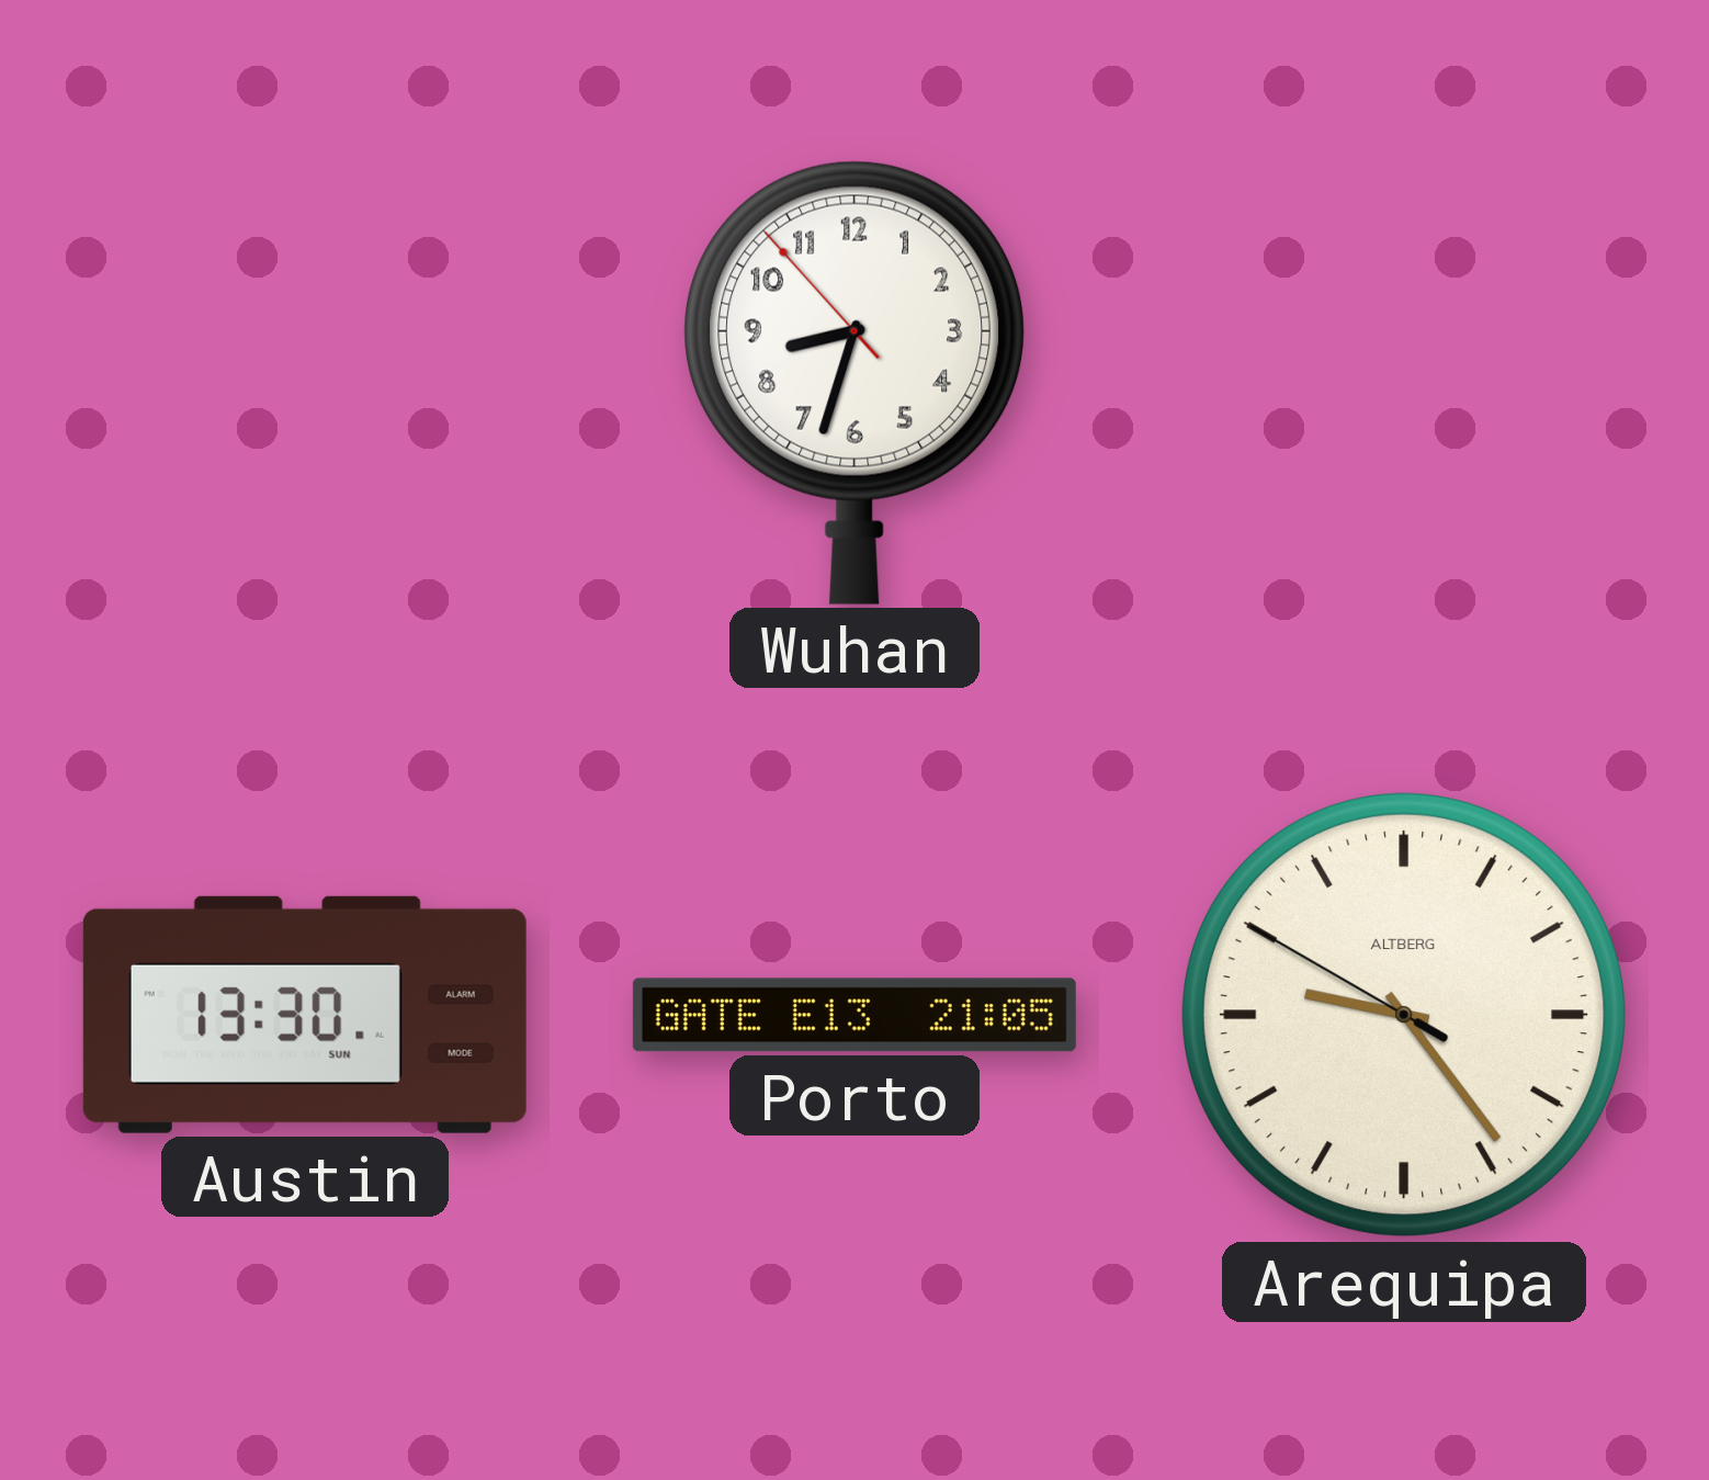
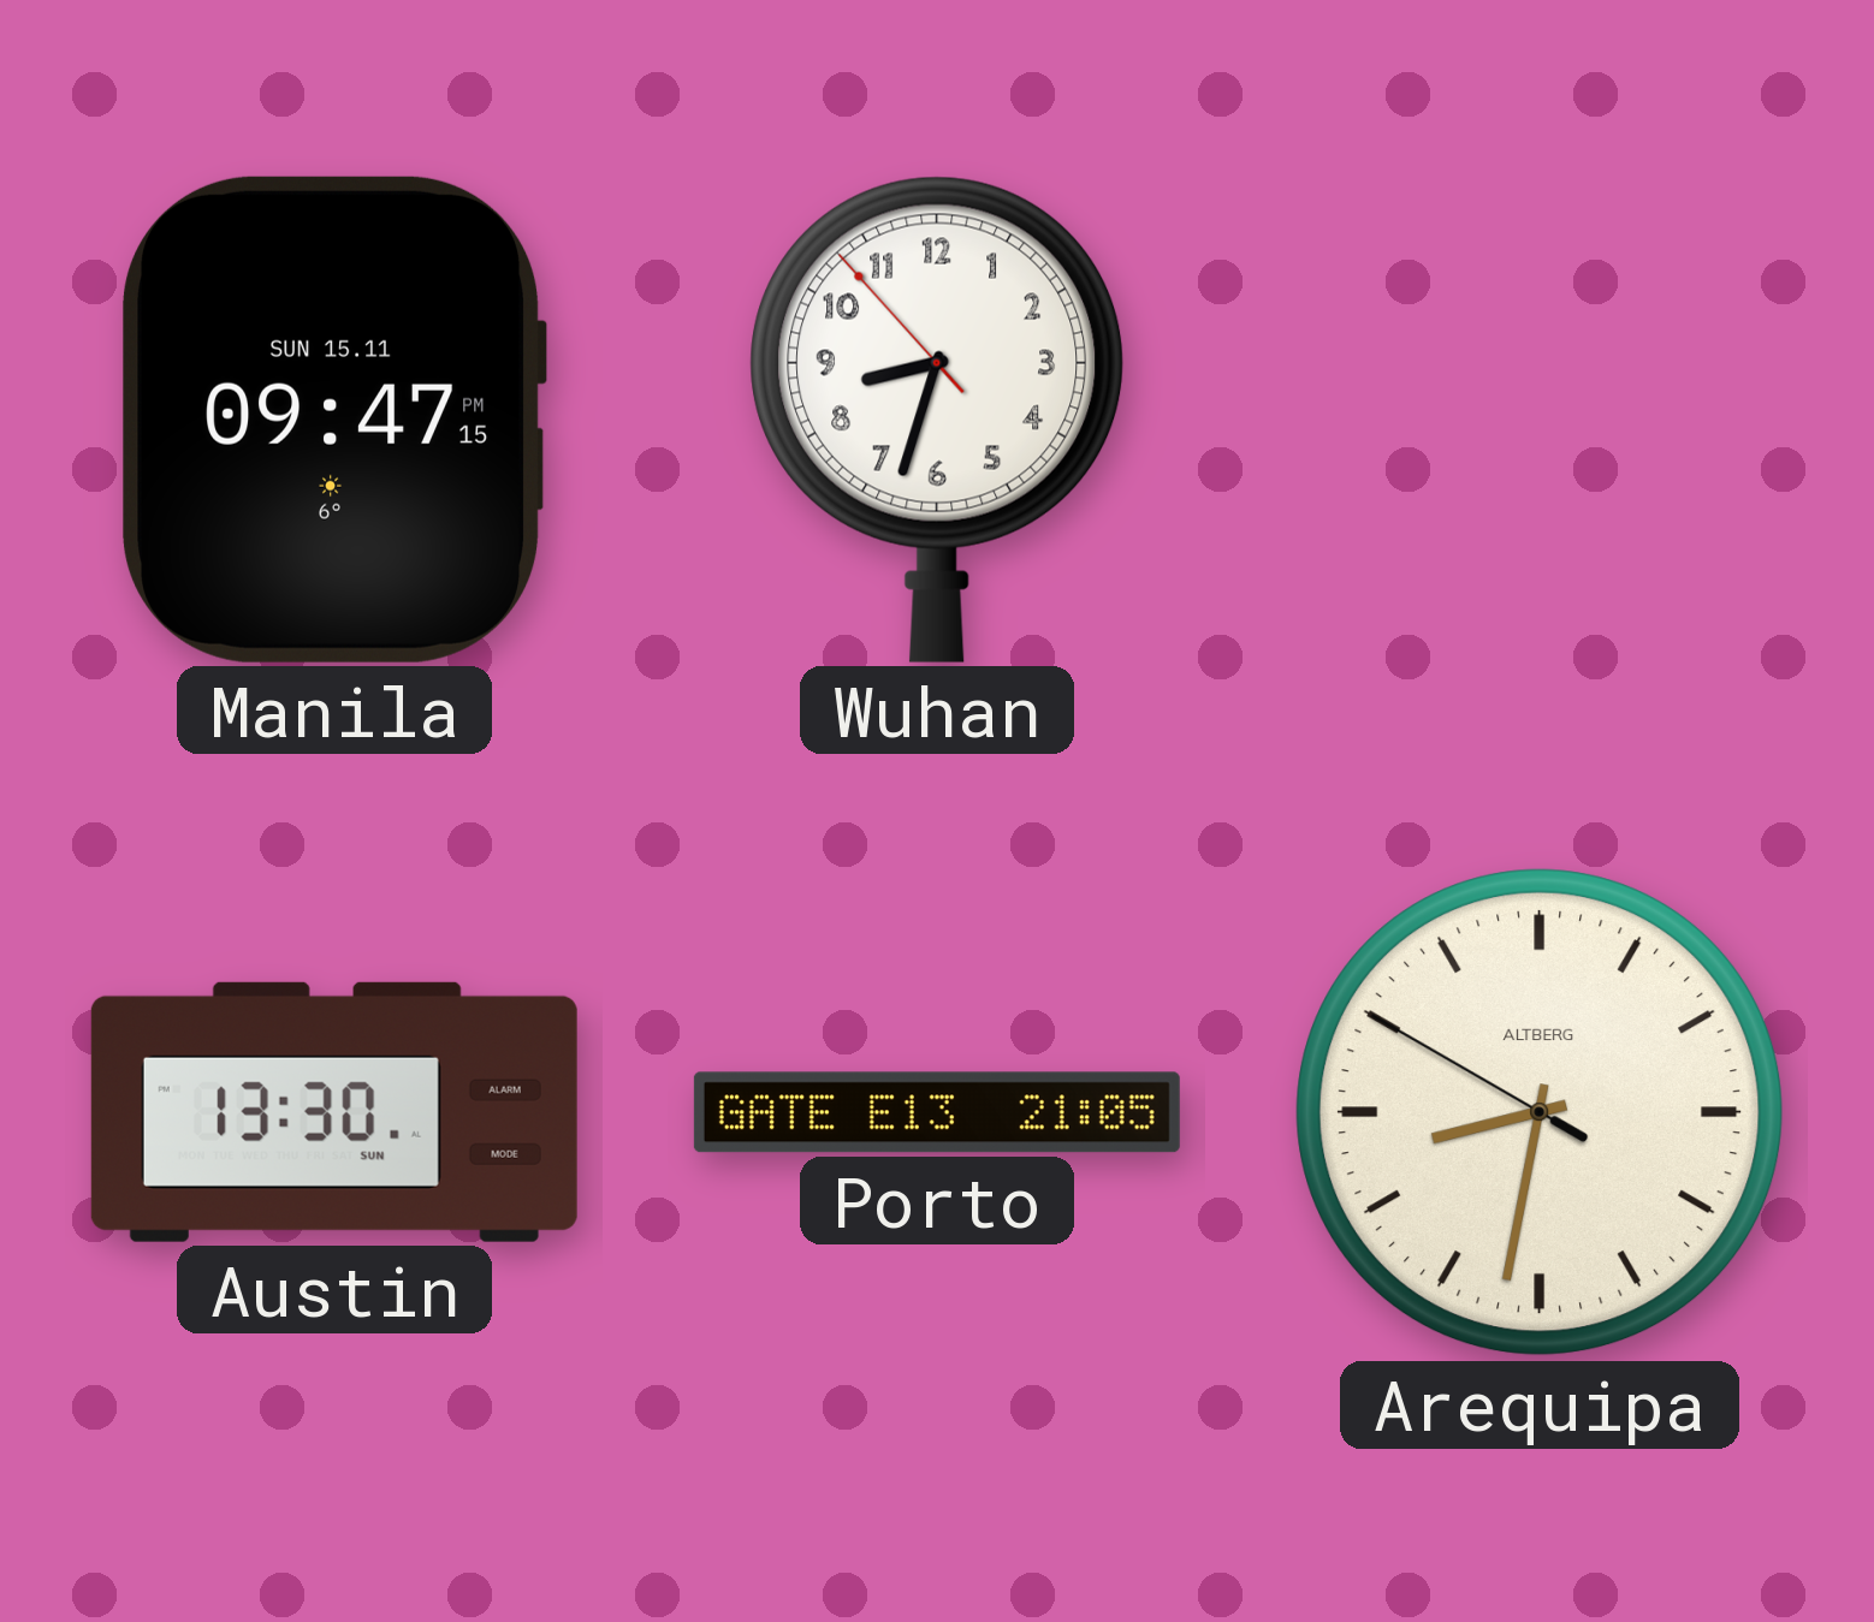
Manila: none -> 09:47
Arequipa: 9:23 -> 8:31
